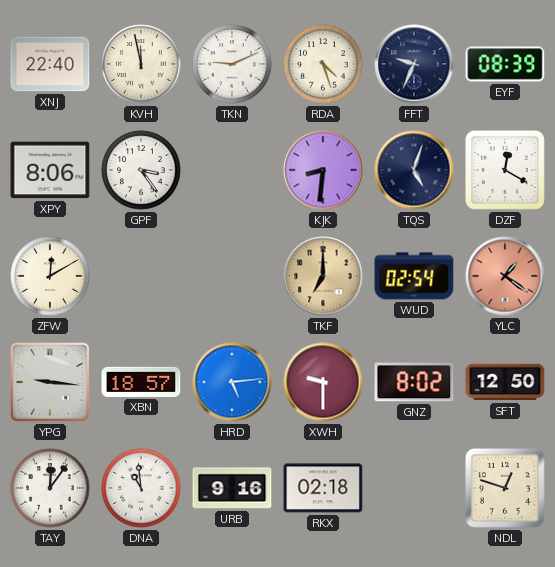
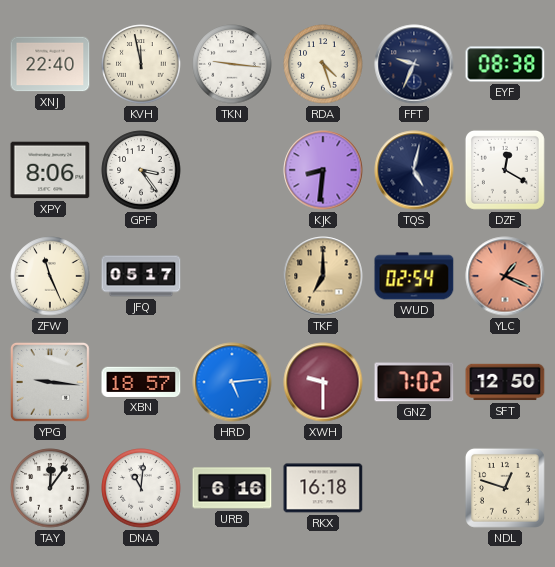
TKN: 9:11 -> 9:16
EYF: 08:39 -> 08:38
TQS: 5:03 -> 5:02
ZFW: 12:10 -> 11:26
JFQ: none -> 05:17
YLC: 1:21 -> 1:19
GNZ: 8:02 -> 7:02
DNA: 10:59 -> 11:01
URB: 9:16 -> 6:16
RKX: 02:18 -> 16:18
